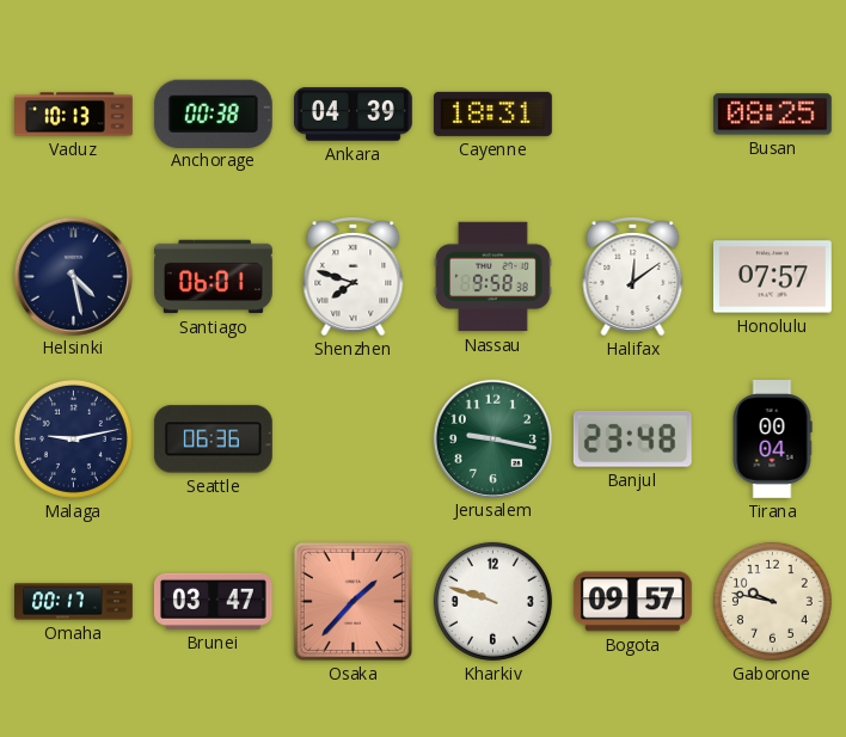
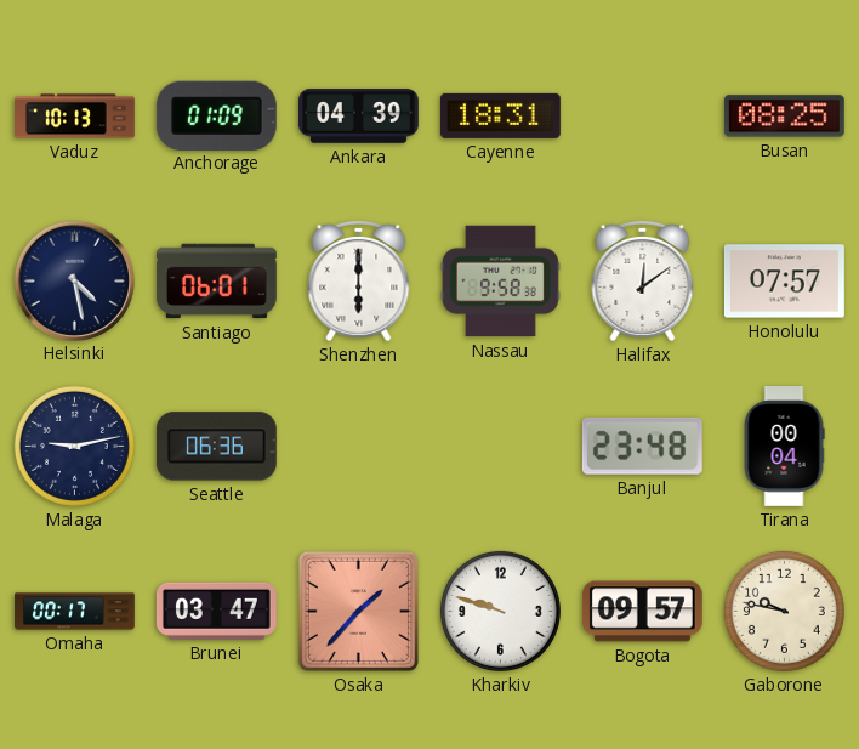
Anchorage: 00:38 -> 01:09
Shenzhen: 7:48 -> 6:00
Jerusalem: 9:17 -> none
